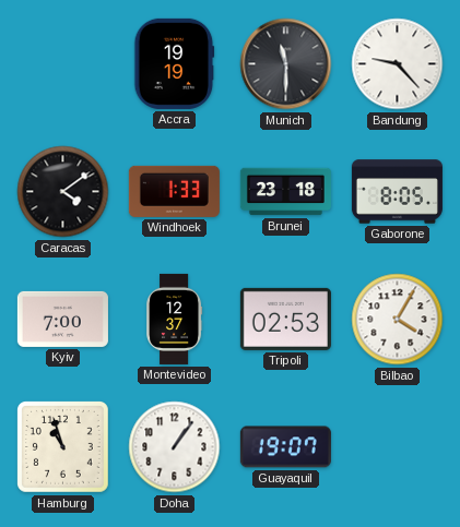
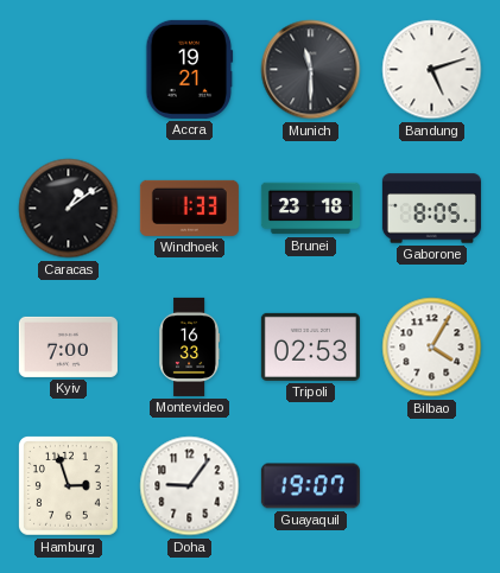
Accra: 19:19 -> 19:21
Bandung: 9:23 -> 5:12
Caracas: 4:09 -> 1:09
Montevideo: 12:37 -> 16:33
Hamburg: 10:57 -> 2:57
Doha: 1:06 -> 9:06
